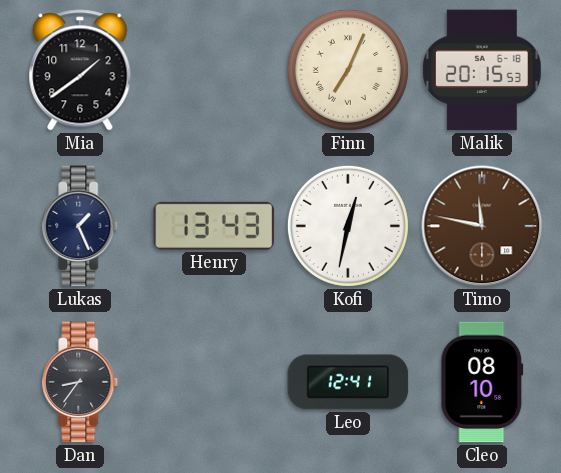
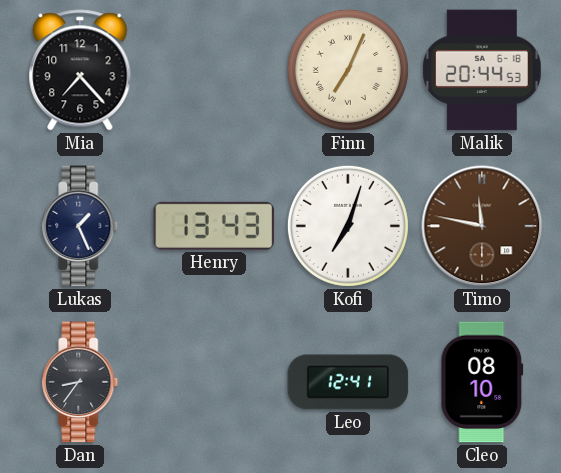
Mia: 1:39 -> 7:23
Malik: 20:15 -> 20:44
Kofi: 12:32 -> 7:03
